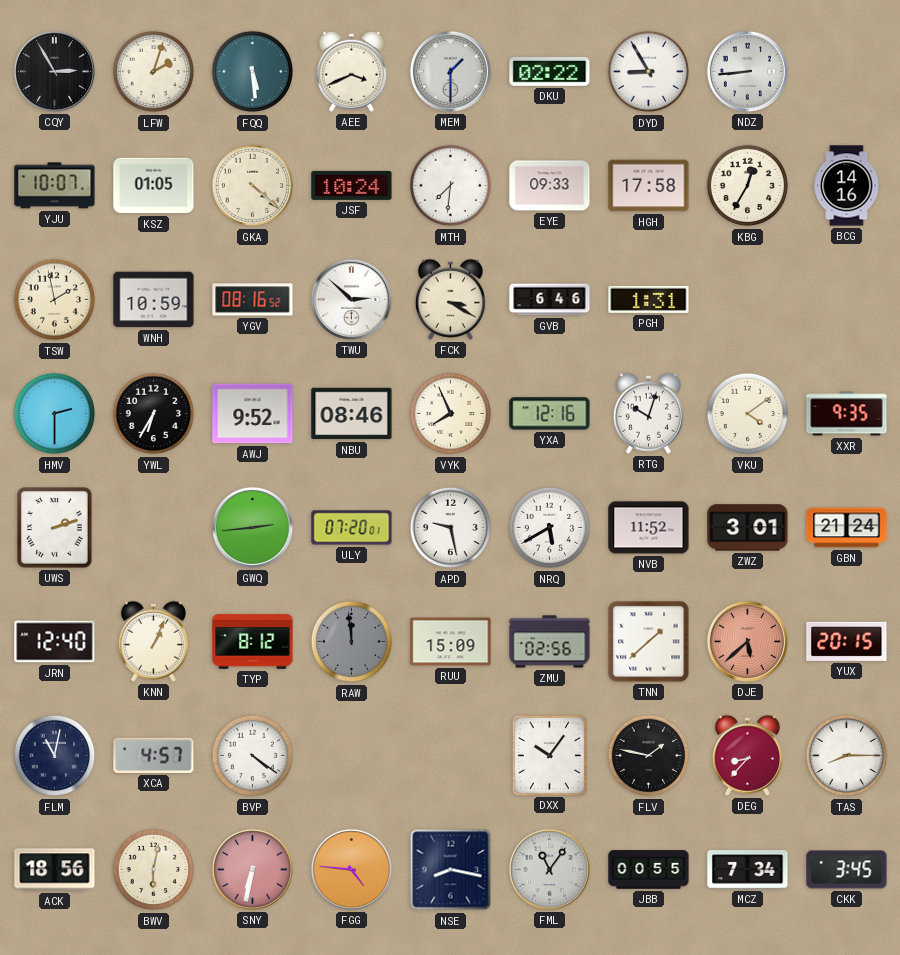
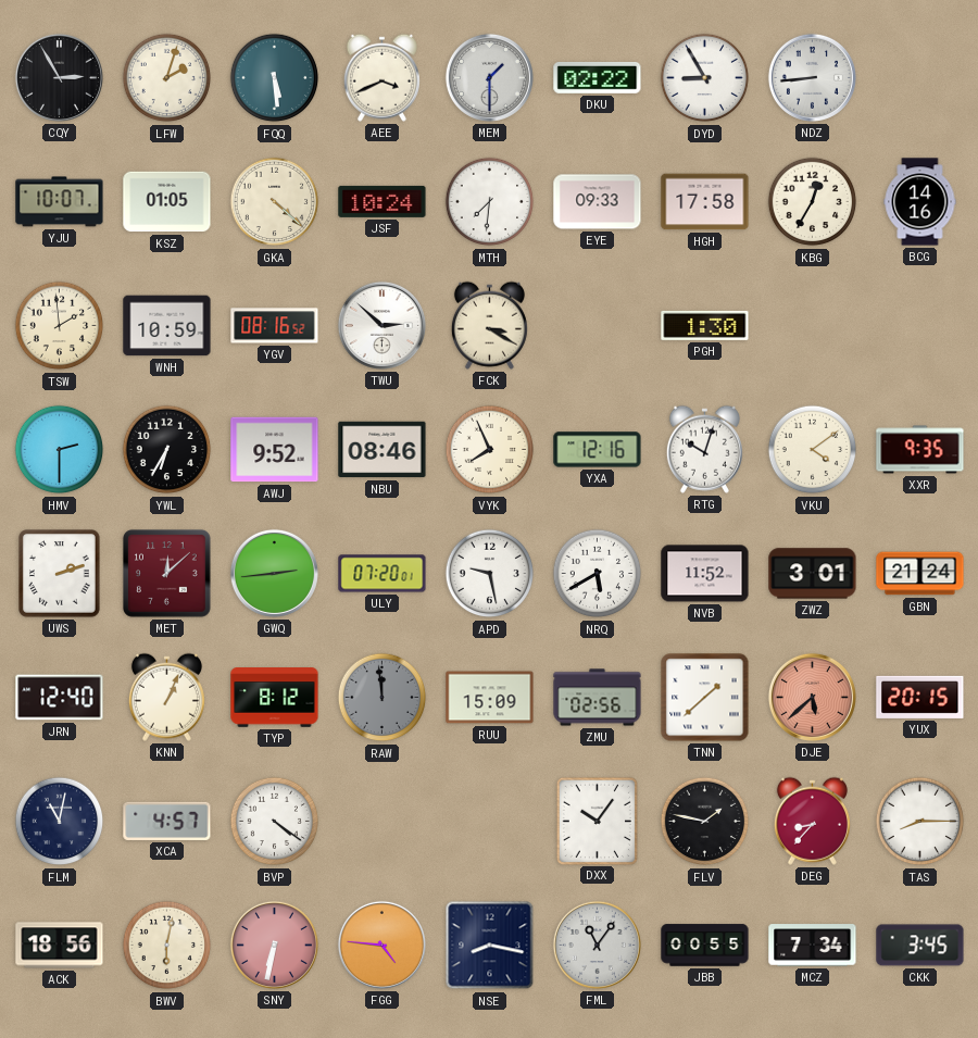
TSW: 1:58 -> 1:59
GVB: 6:46 -> none
PGH: 1:31 -> 1:30
MET: none -> 12:08
